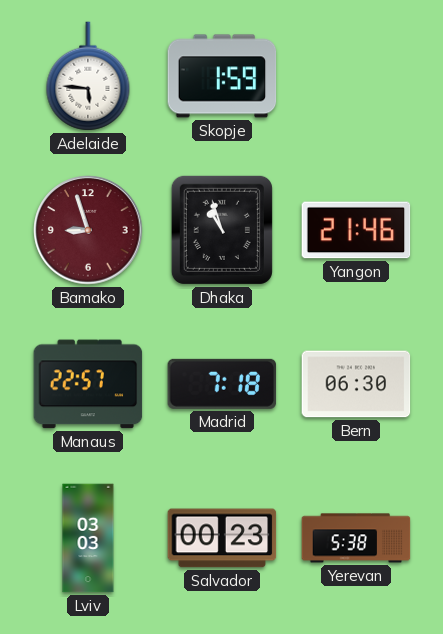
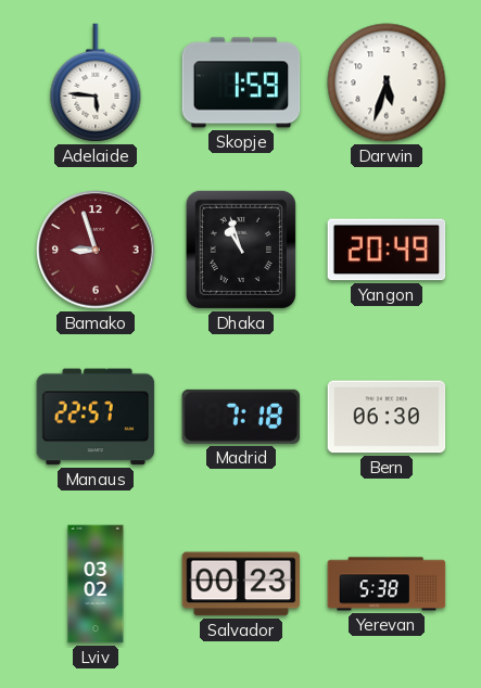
Darwin: none -> 5:33
Yangon: 21:46 -> 20:49
Lviv: 03:03 -> 03:02
